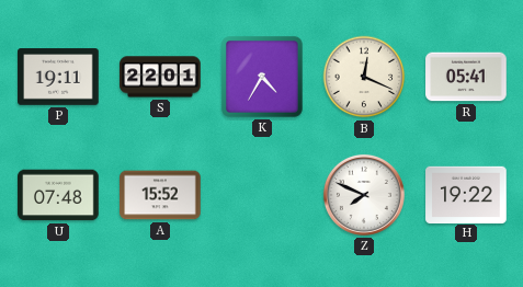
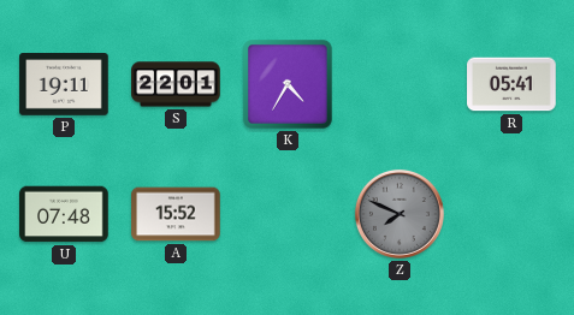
B: 12:19 -> none
Z dial: white -> grey
H: 19:22 -> none
